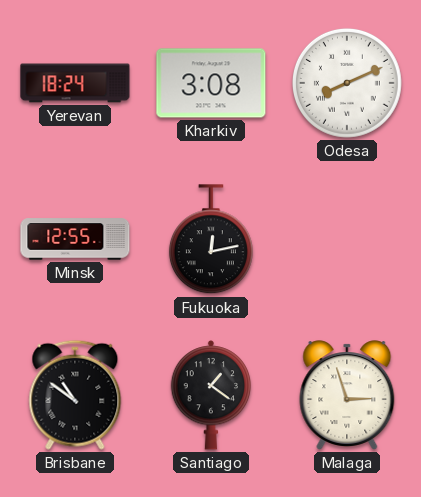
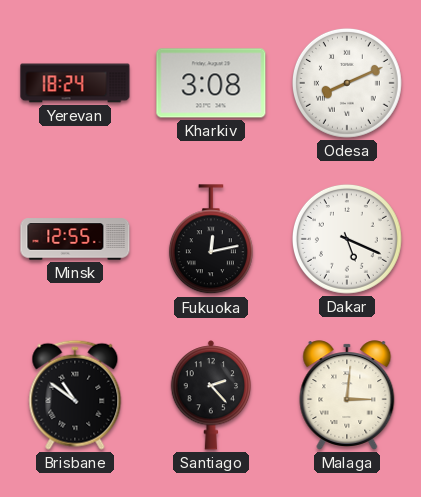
Dakar: none -> 5:19
Santiago: 1:21 -> 2:23
Malaga: 2:57 -> 3:01
